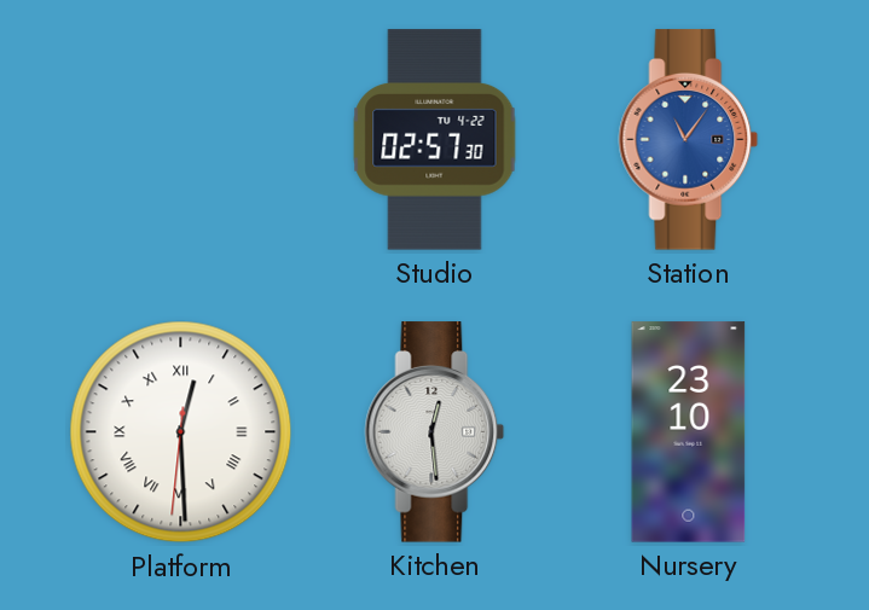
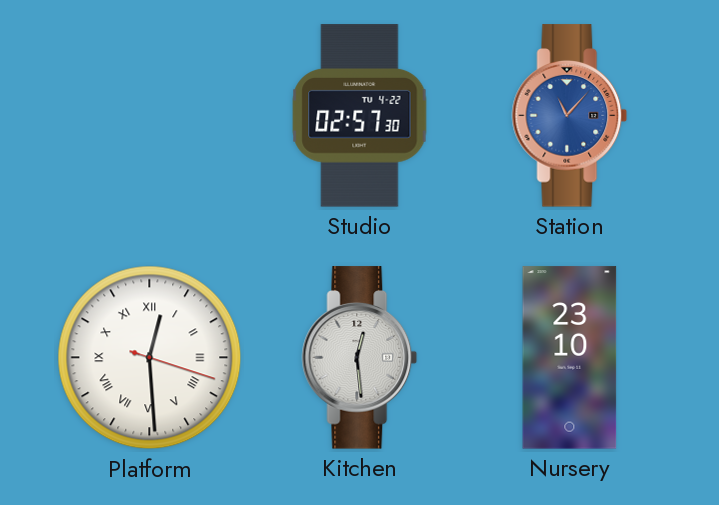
Station: 11:06 -> 11:07
Platform: 12:29:31 -> 12:29:18
